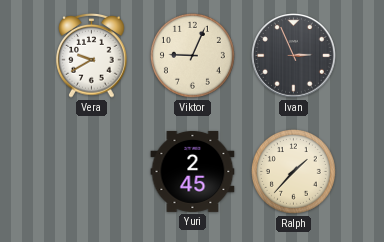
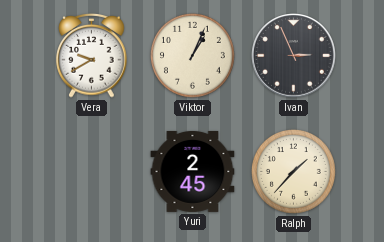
Viktor: 9:04 -> 1:04
